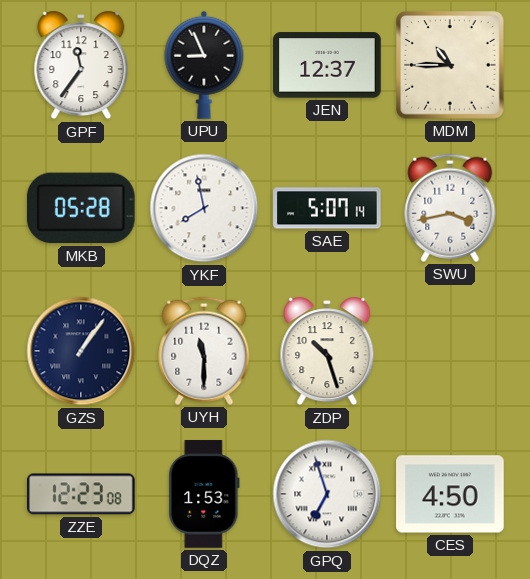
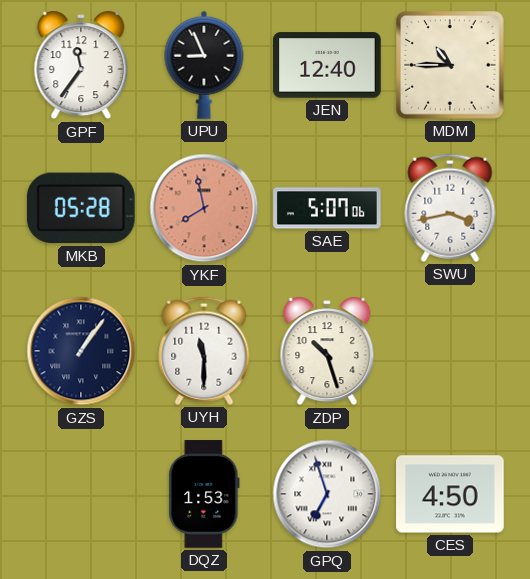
JEN: 12:37 -> 12:40
YKF dial: white -> salmon
SAE: 5:07:14 -> 5:07:06
ZZE: 12:23 -> none
